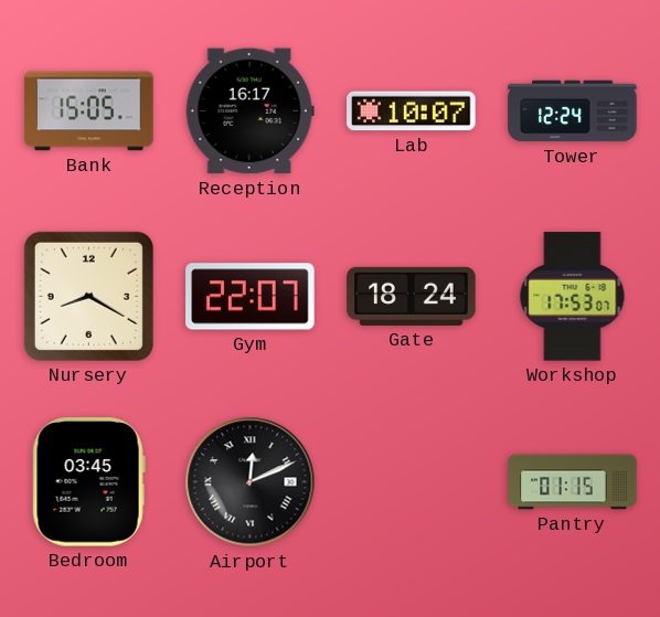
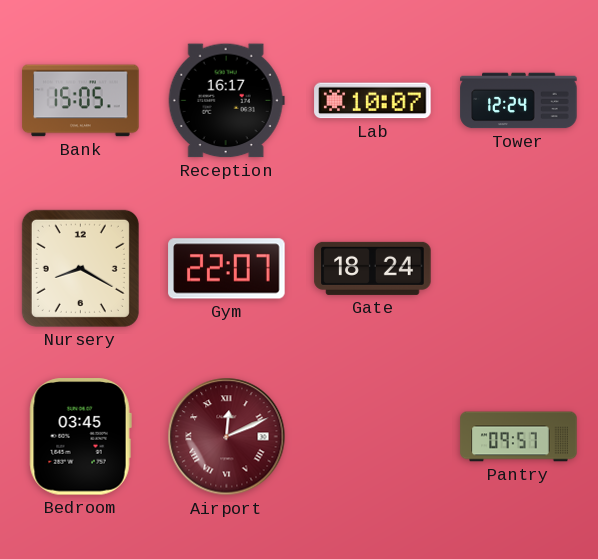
Workshop: 17:53 -> none
Airport dial: black -> burgundy
Pantry: 01:15 -> 09:57
